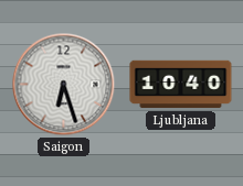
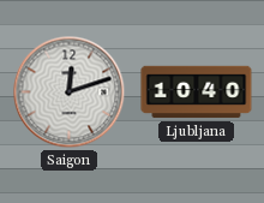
Saigon: 6:27 -> 12:12
